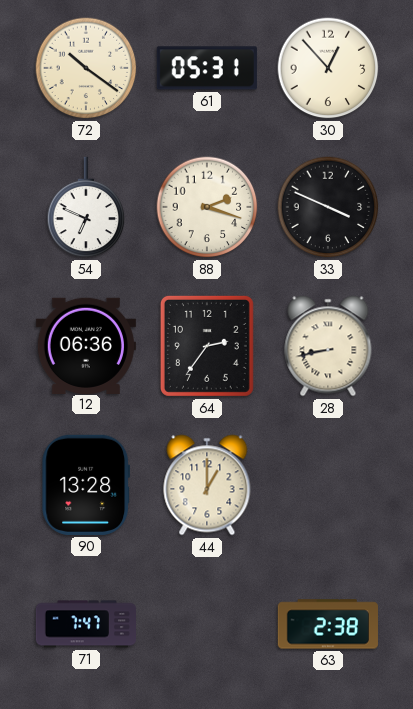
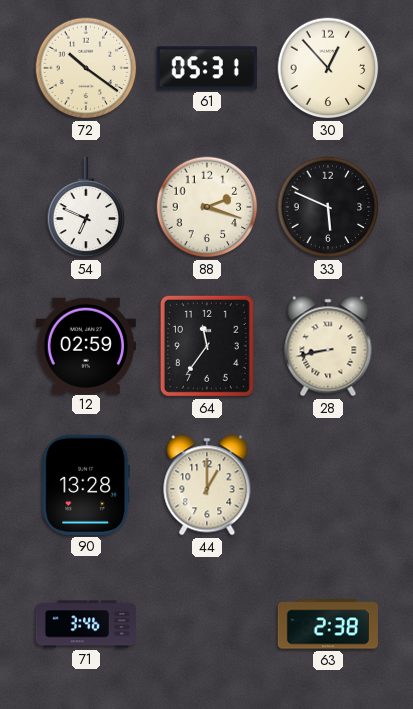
33: 3:49 -> 5:49
12: 06:36 -> 02:59
64: 2:36 -> 11:36
71: 7:47 -> 3:46
